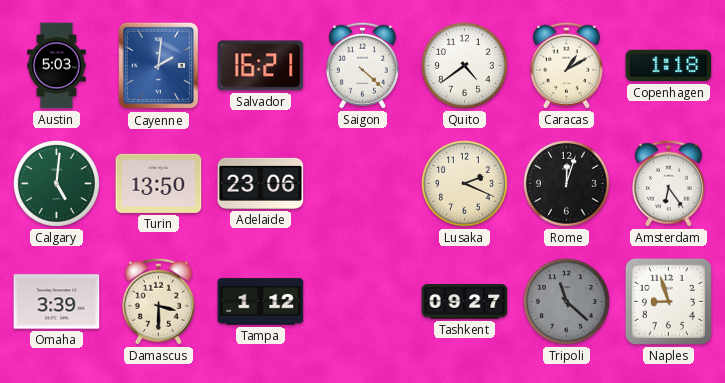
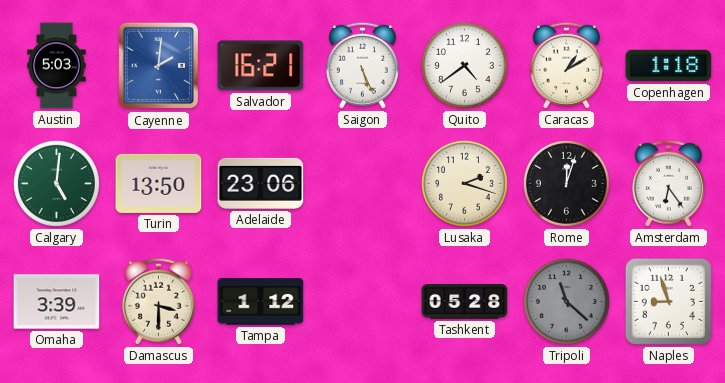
Saigon: 4:22 -> 5:26
Lusaka: 2:19 -> 2:18
Tashkent: 09:27 -> 05:28
